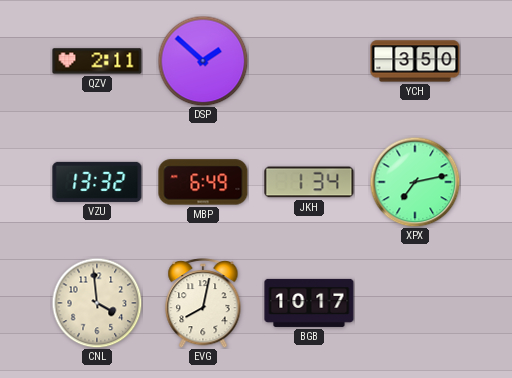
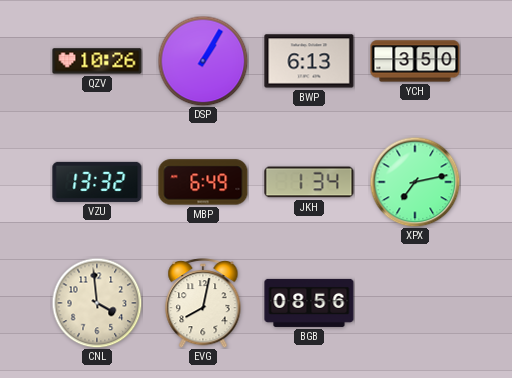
QZV: 2:11 -> 10:26
DSP: 1:52 -> 1:05
BWP: none -> 6:13
BGB: 10:17 -> 08:56
